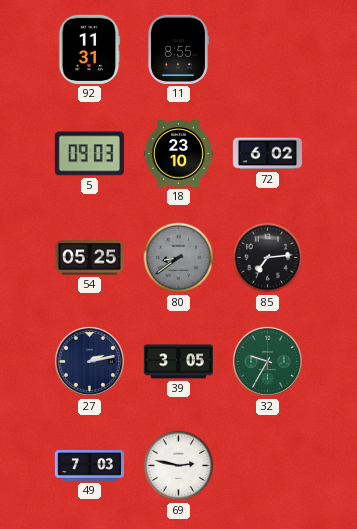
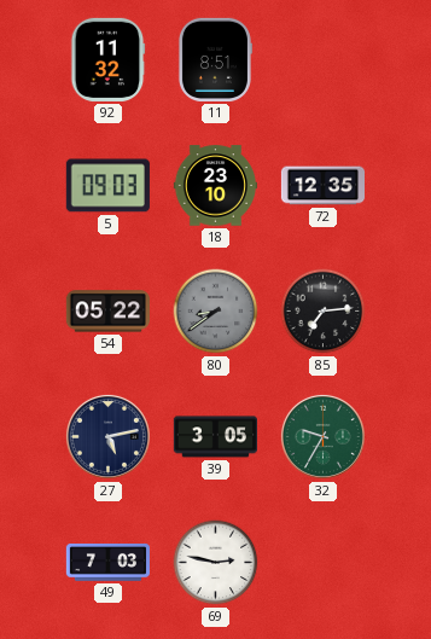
92: 11:31 -> 11:32
11: 8:55 -> 8:51
72: 6:02 -> 12:35
54: 05:25 -> 05:22
27: 2:13 -> 5:13
